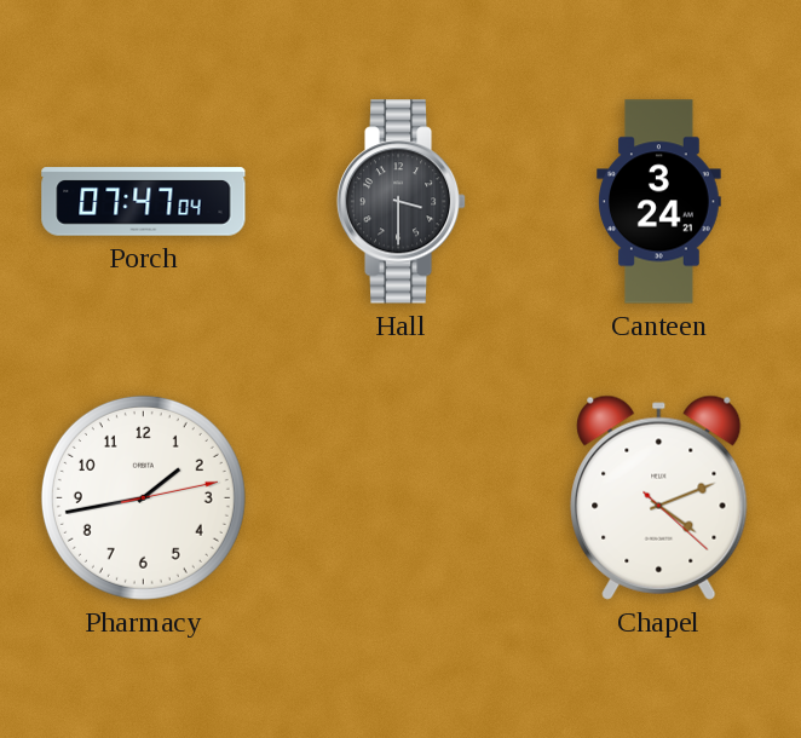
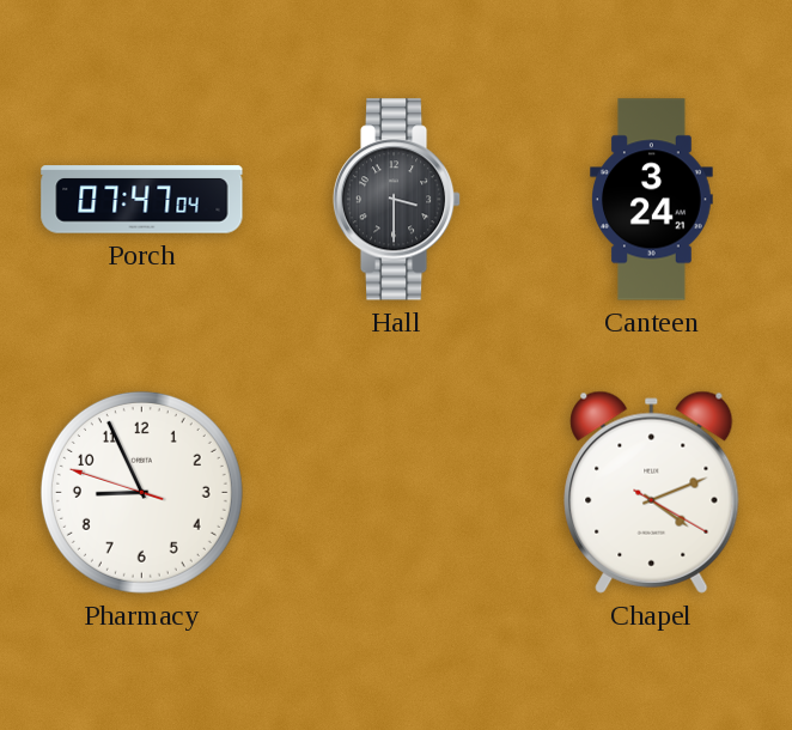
Pharmacy: 1:43 -> 8:55
Chapel: 4:11:22 -> 4:11:20
